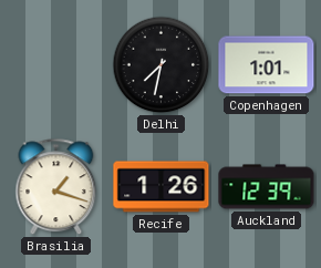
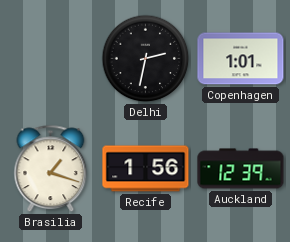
Delhi: 7:32 -> 2:32
Recife: 1:26 -> 1:56
